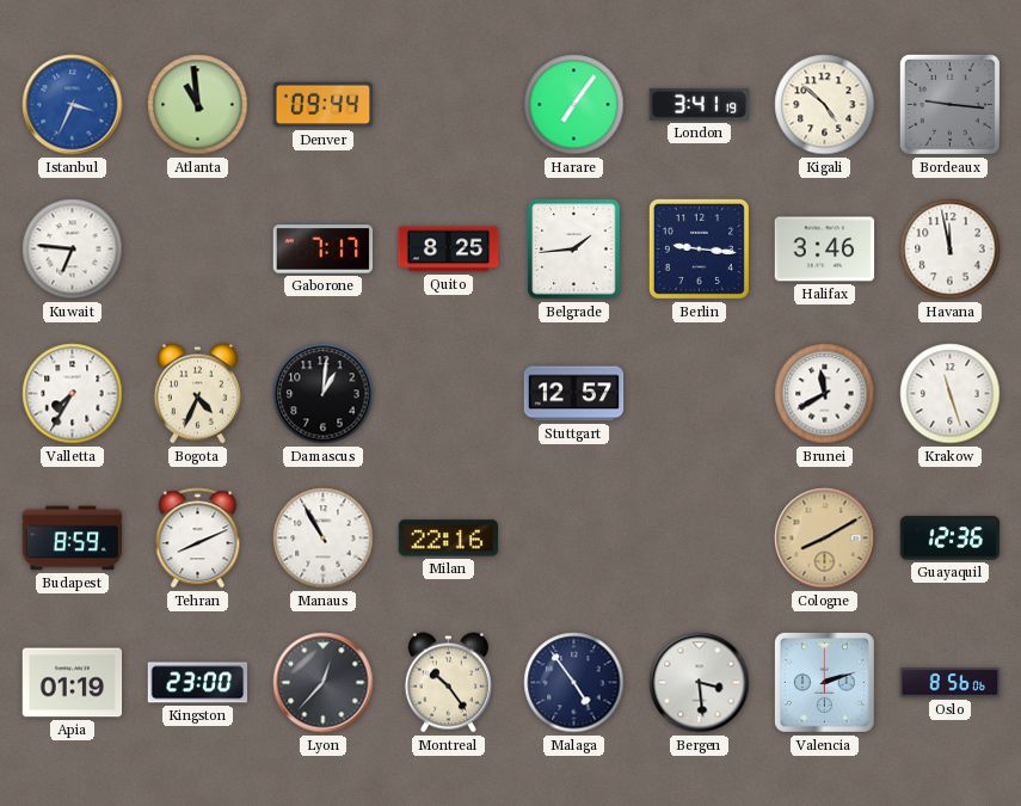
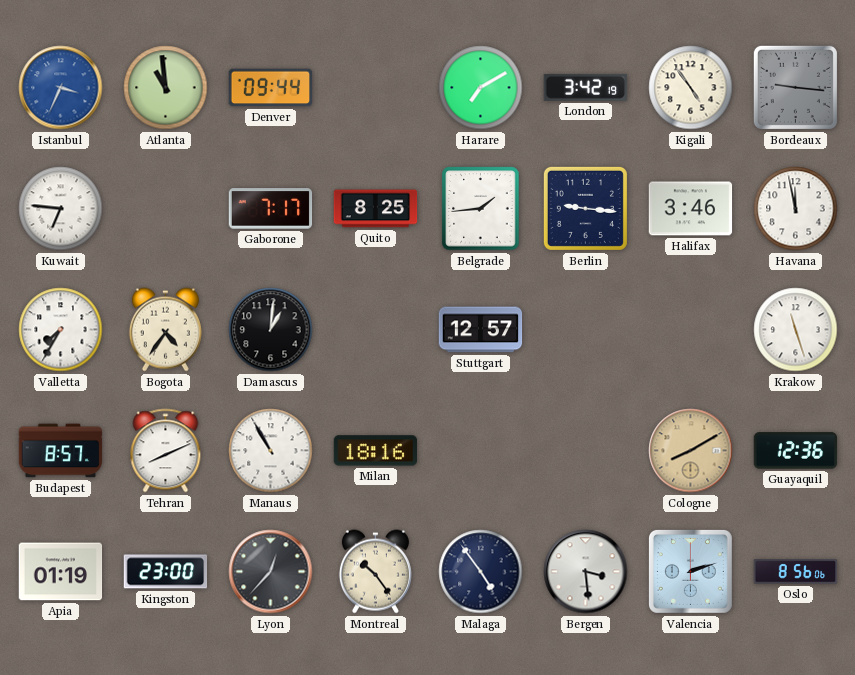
Harare: 7:06 -> 7:10
London: 3:41 -> 3:42
Kigali: 4:52 -> 4:54
Bogota: 4:34 -> 4:36
Brunei: 11:40 -> none
Budapest: 8:59 -> 8:57
Milan: 22:16 -> 18:16
